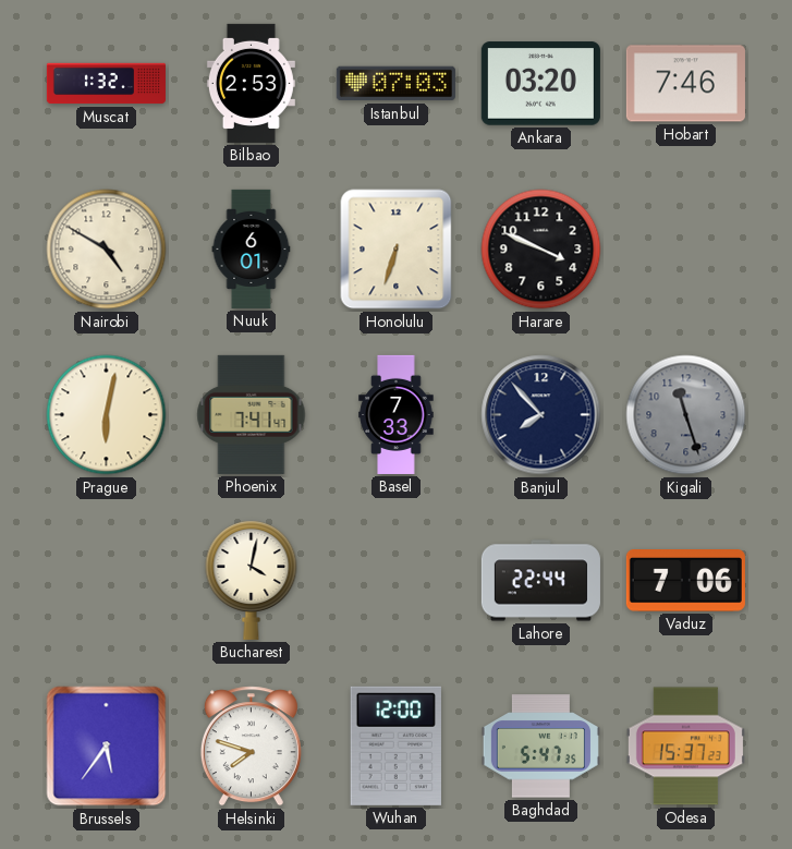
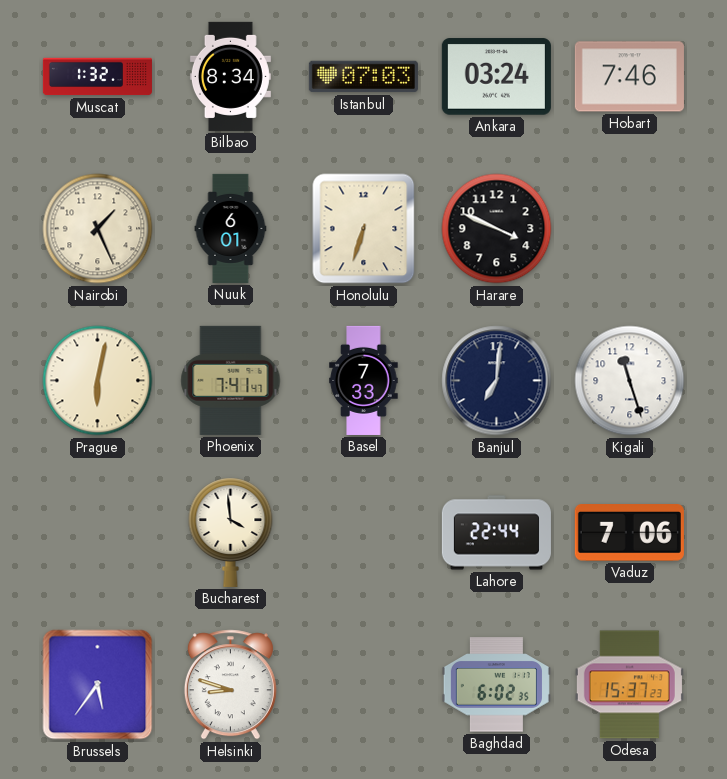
Bilbao: 2:53 -> 8:34
Ankara: 03:20 -> 03:24
Nairobi: 4:50 -> 1:26
Banjul: 7:53 -> 7:01
Kigali dial: grey -> white
Bucharest: 4:02 -> 3:59
Helsinki: 7:48 -> 8:48
Wuhan: 12:00 -> none
Baghdad: 5:47 -> 6:02
